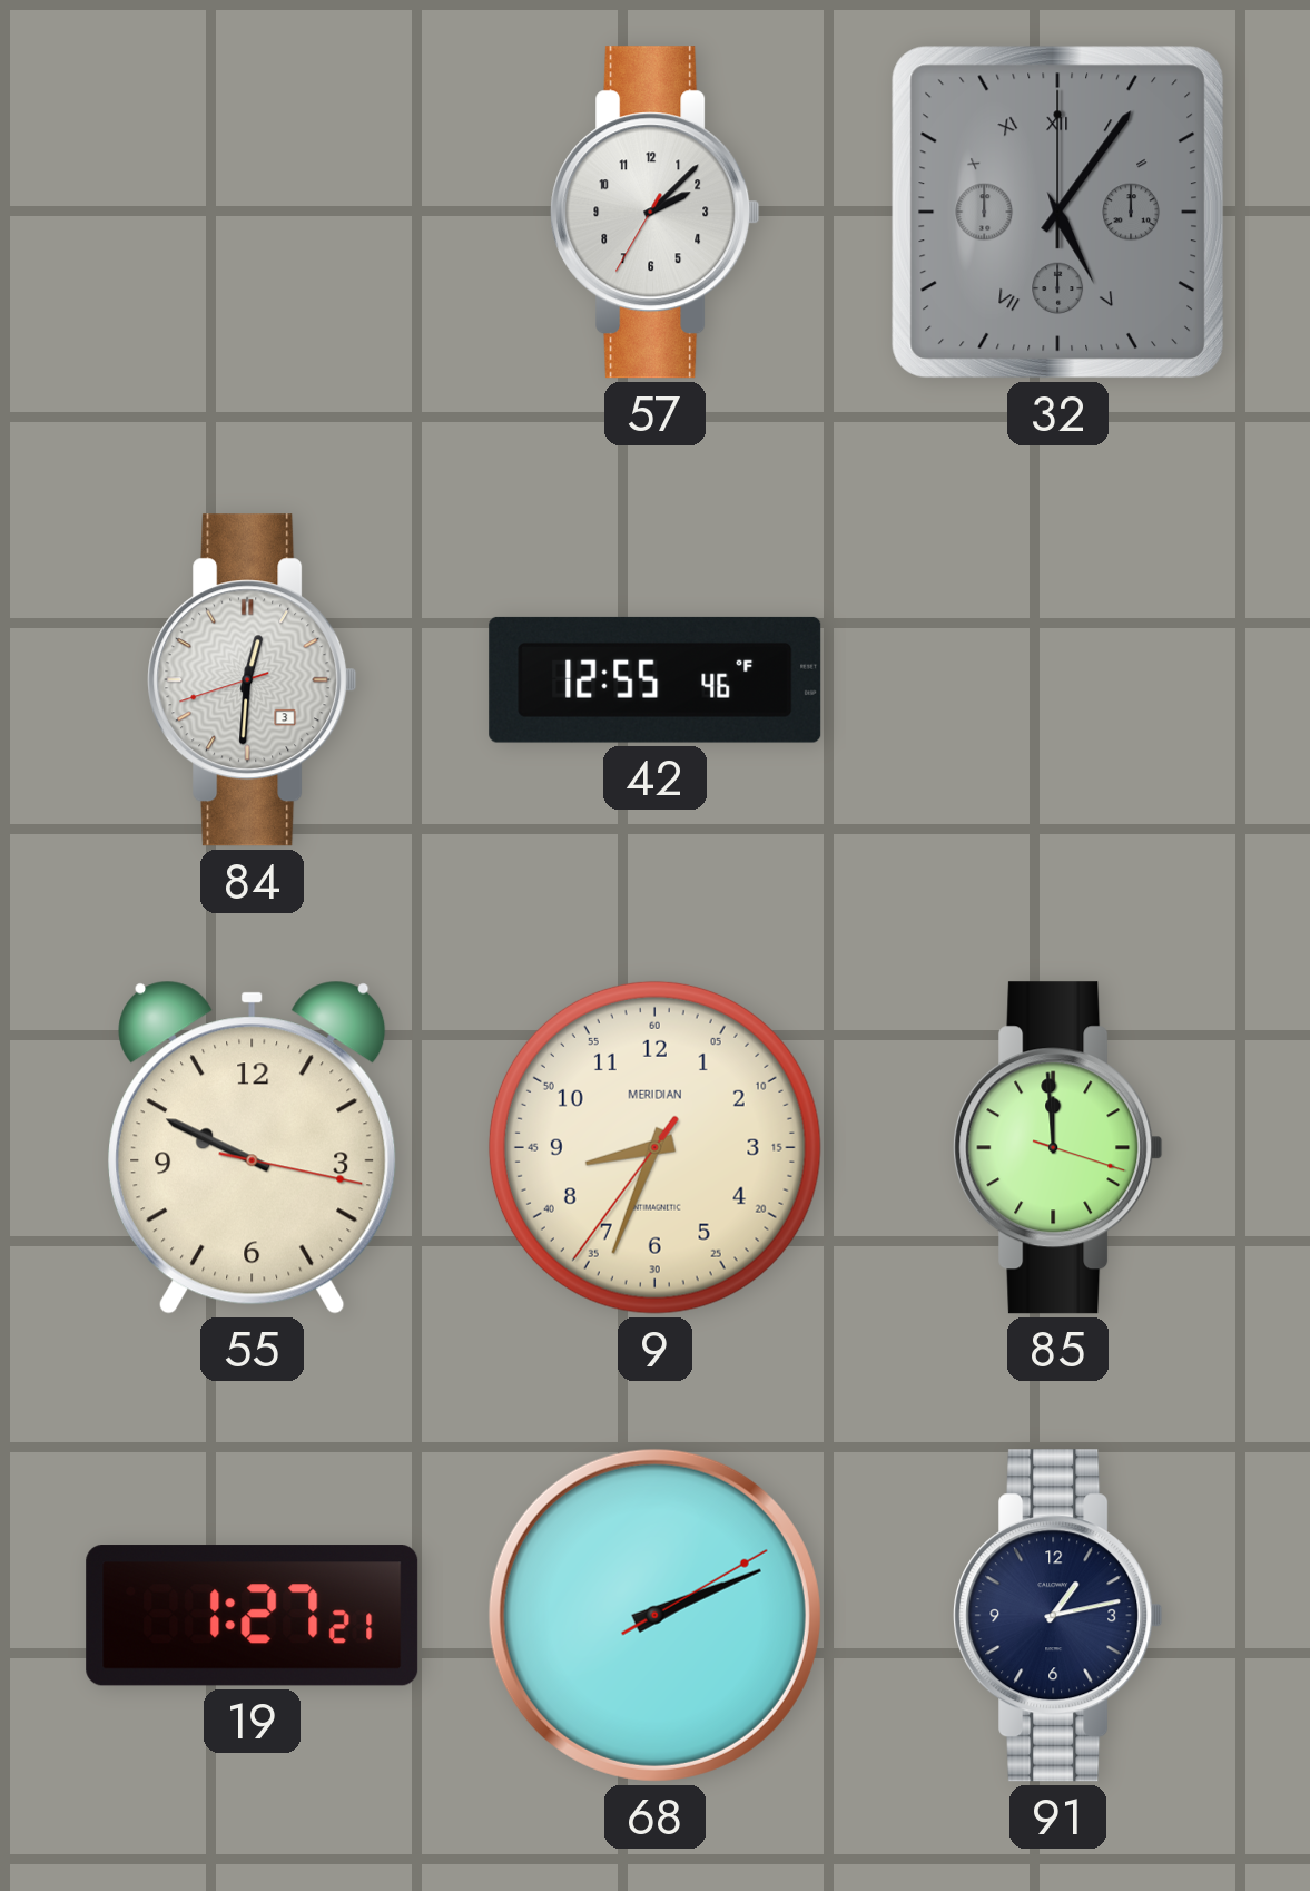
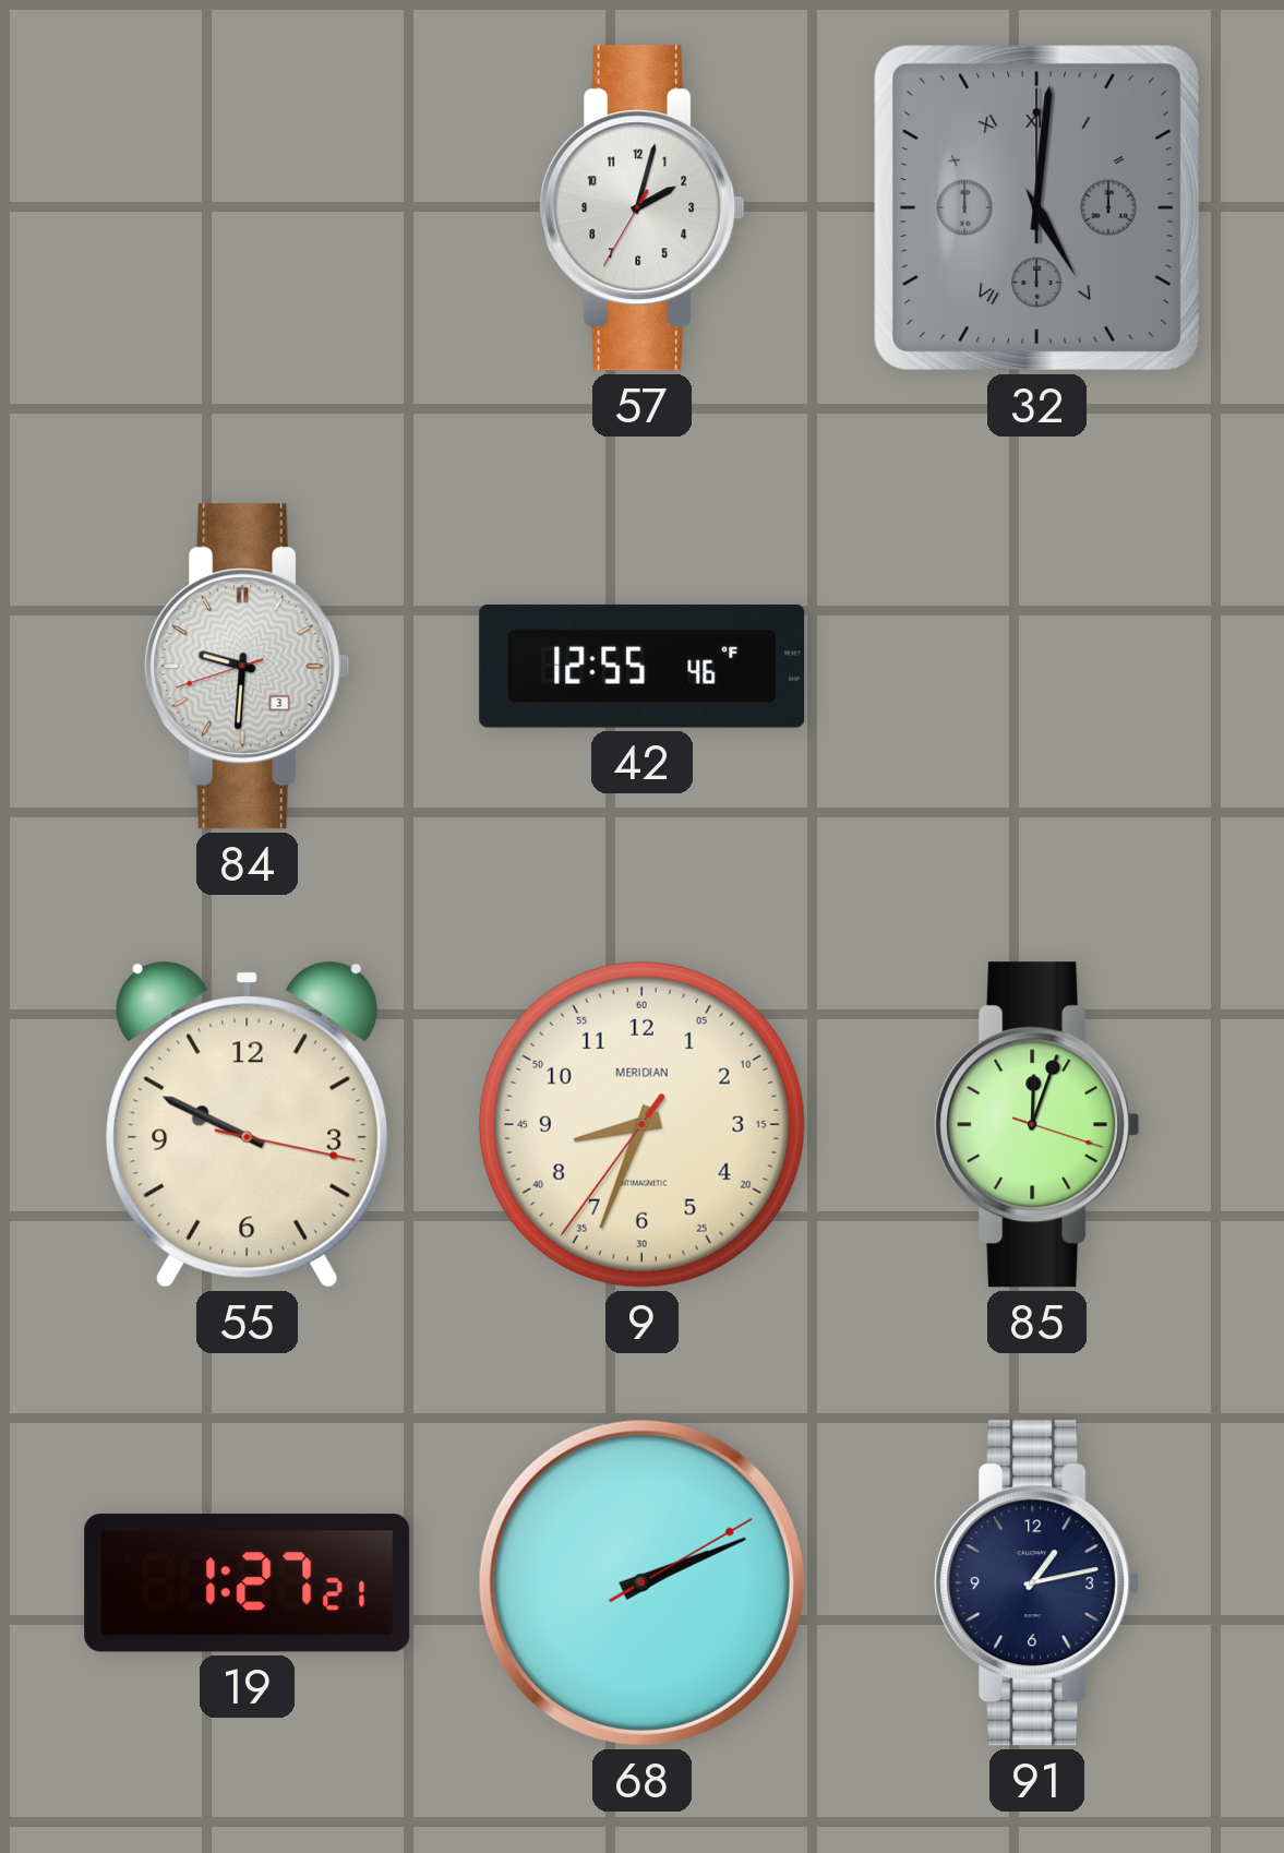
57: 2:07 -> 2:02
32: 5:06 -> 5:01
84: 12:30 -> 9:30
85: 11:59 -> 12:03
